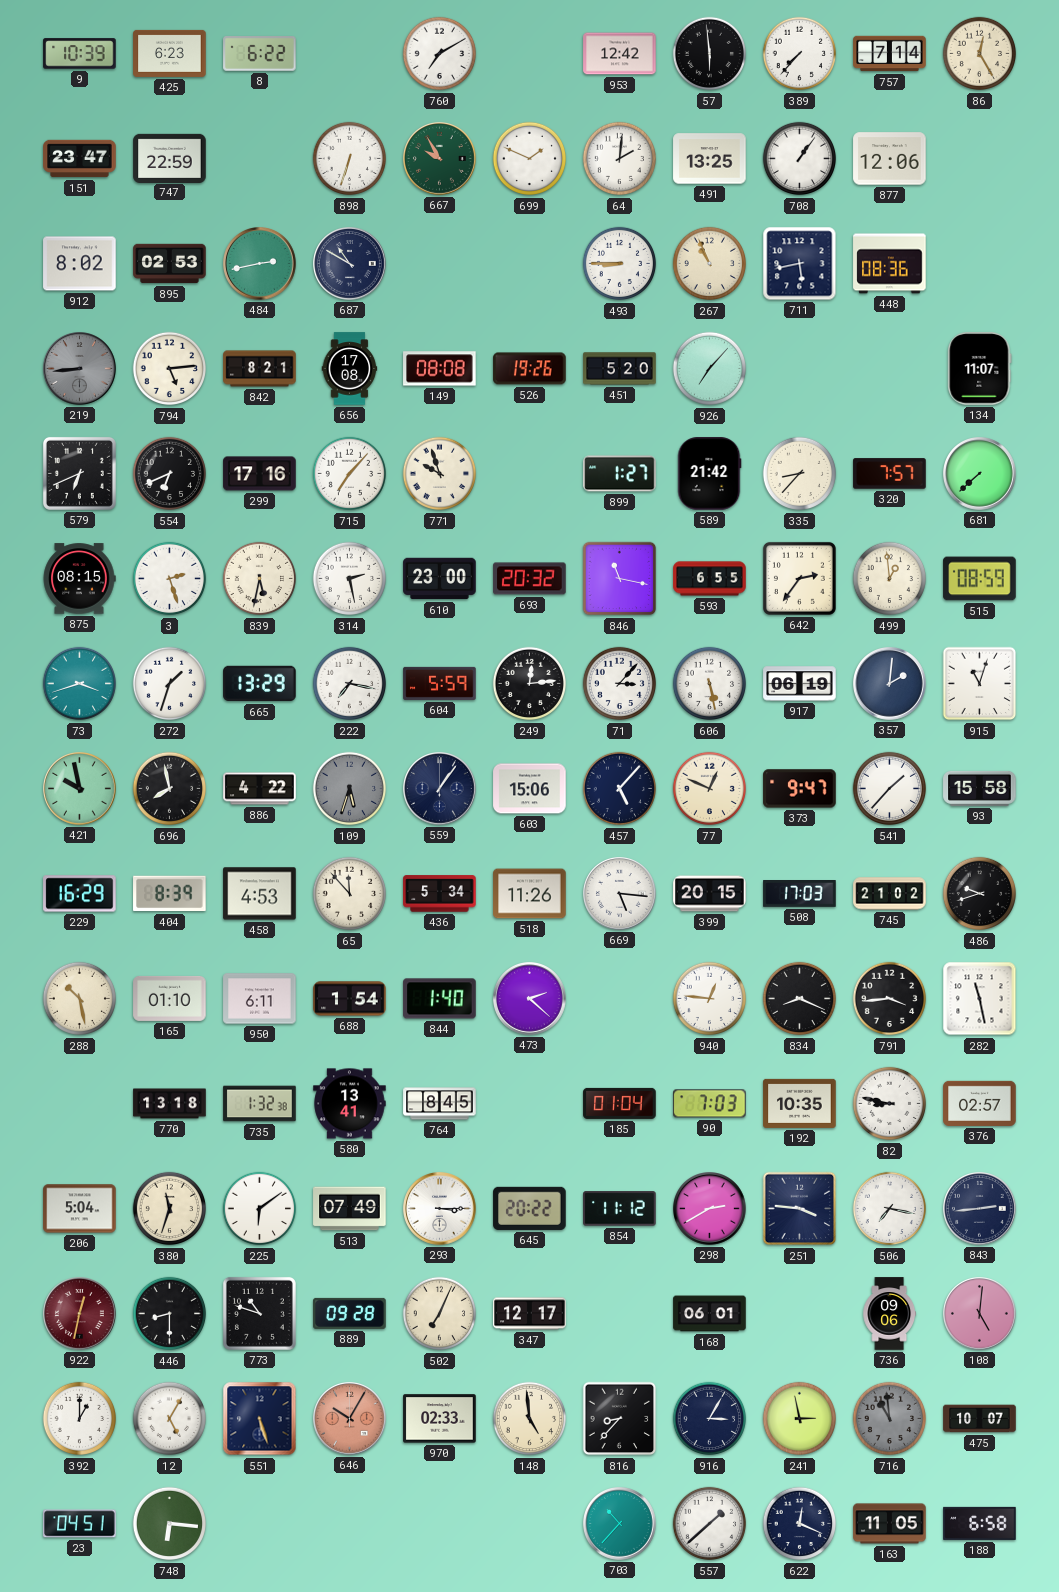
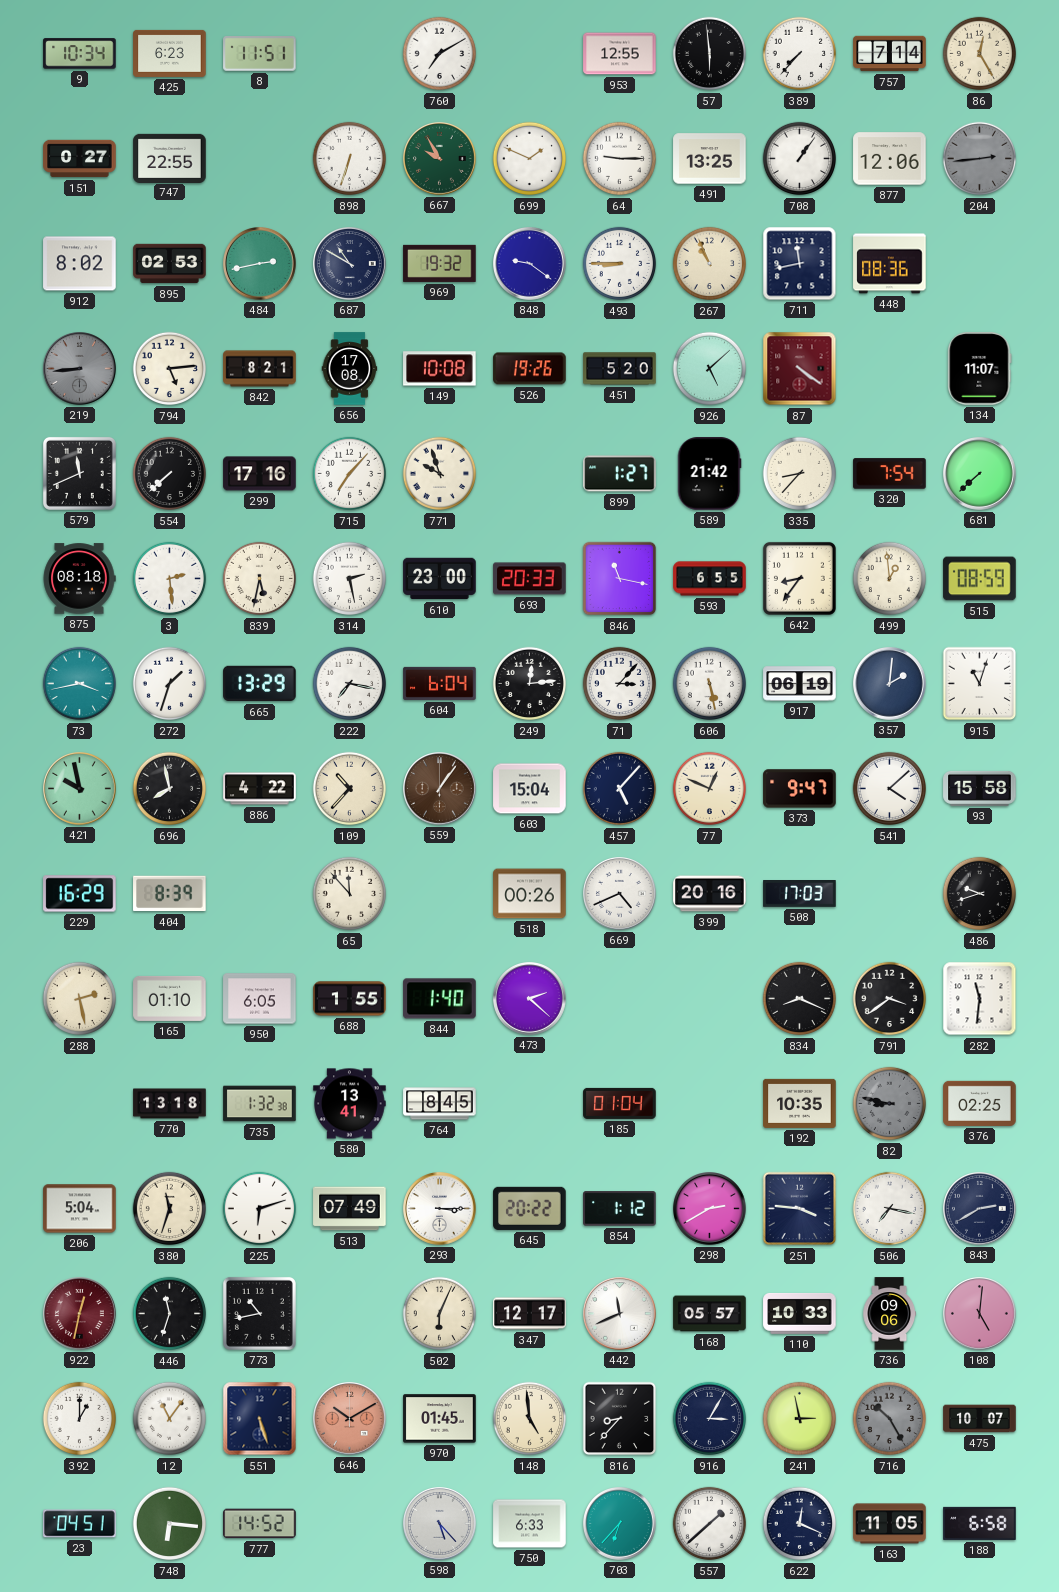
9: 10:39 -> 10:34
8: 6:22 -> 11:51
953: 12:42 -> 12:55
151: 23:47 -> 0:27
747: 22:59 -> 22:55
64: 2:01 -> 9:15
204: none -> 2:44
969: none -> 19:32
848: none -> 9:21
711: 5:43 -> 11:43
149: 08:08 -> 10:08
926: 7:07 -> 5:08
87: none -> 4:21
579: 6:41 -> 11:41
554: 6:41 -> 7:38
320: 7:57 -> 7:54
875: 08:15 -> 08:18
3: 2:27 -> 2:29
693: 20:32 -> 20:33
642: 2:36 -> 8:36
73: 3:42 -> 3:43
604: 5:59 -> 6:04
109: 5:33 -> 10:37
109 dial: grey -> cream
559 dial: navy -> brown
603: 15:06 -> 15:04
541: 1:37 -> 4:08
458: 4:53 -> none
436: 5:34 -> none
518: 11:26 -> 00:26
669: 5:16 -> 4:41
399: 20:15 -> 20:16
745: 21:02 -> none
288: 10:28 -> 2:28
950: 6:11 -> 6:05
688: 1:54 -> 1:55
940: 12:46 -> none
791: 3:44 -> 3:39
282: 11:28 -> 11:31
90: 7:03 -> none
82 dial: white -> grey
376: 02:57 -> 02:25
225: 6:09 -> 6:12
854: 11:12 -> 1:12
843: 2:44 -> 2:40
446: 8:30 -> 11:33
773: 10:48 -> 10:43
889: 09:28 -> none
502: 7:04 -> 6:04
442: none -> 11:41
168: 06:01 -> 05:57
110: none -> 10:33
12: 5:05 -> 11:06
646: 10:05 -> 10:10
970: 02:33 -> 01:45
716: 10:59 -> 10:25
777: none -> 14:52
598: none -> 5:23
750: none -> 6:33
703: 10:37 -> 6:37
